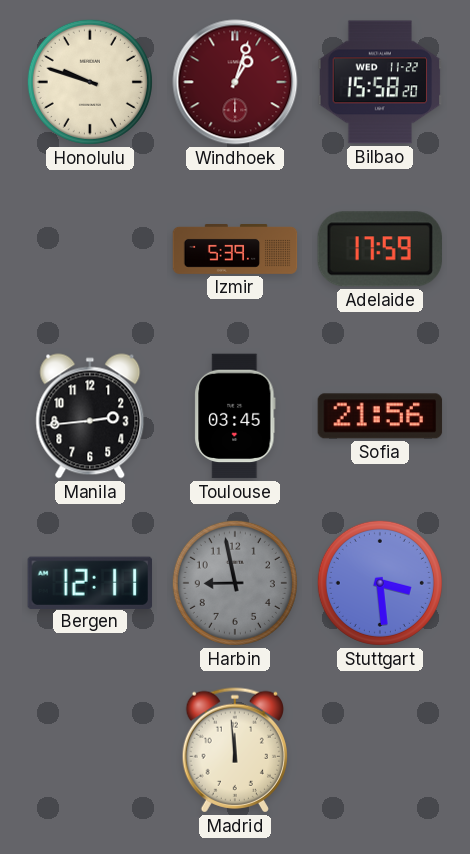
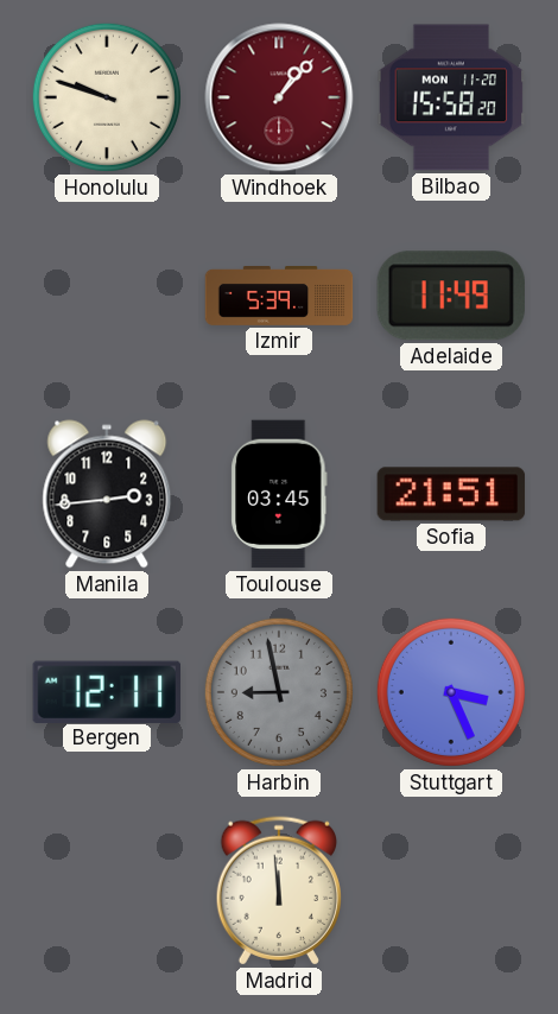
Windhoek: 1:03 -> 1:07
Bilbao date: WED 11-22 -> MON 11-20
Adelaide: 17:59 -> 11:49
Sofia: 21:56 -> 21:51
Stuttgart: 3:29 -> 3:26
